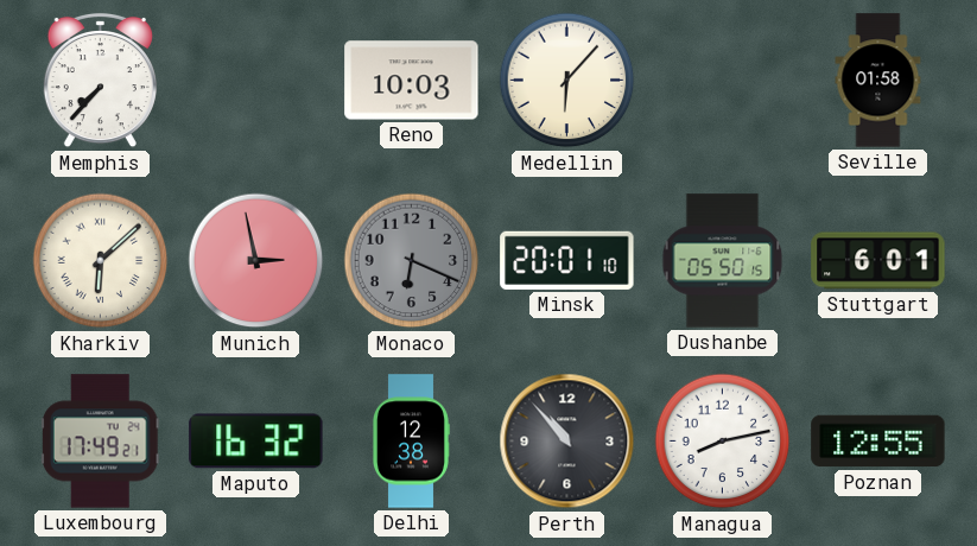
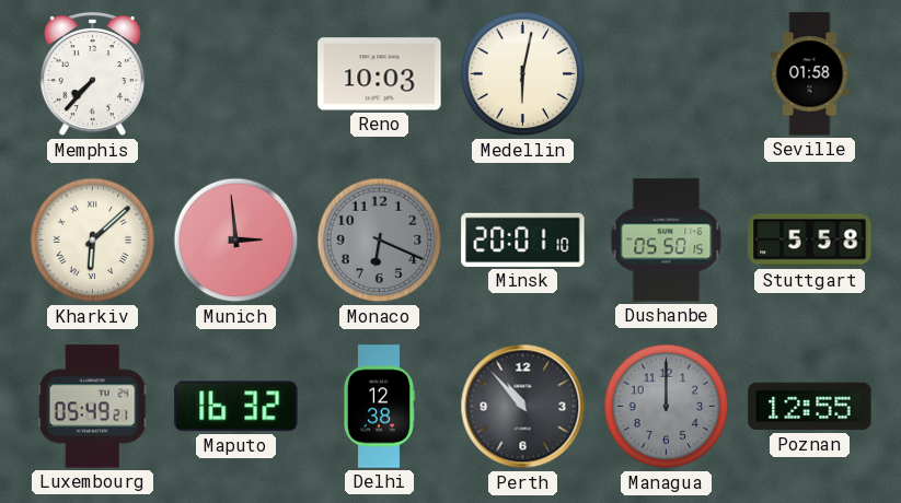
Medellin: 6:07 -> 6:02
Munich: 2:58 -> 2:59
Stuttgart: 6:01 -> 5:58
Luxembourg: 17:49 -> 05:49
Managua: 8:13 -> 12:00
Managua dial: white -> grey
